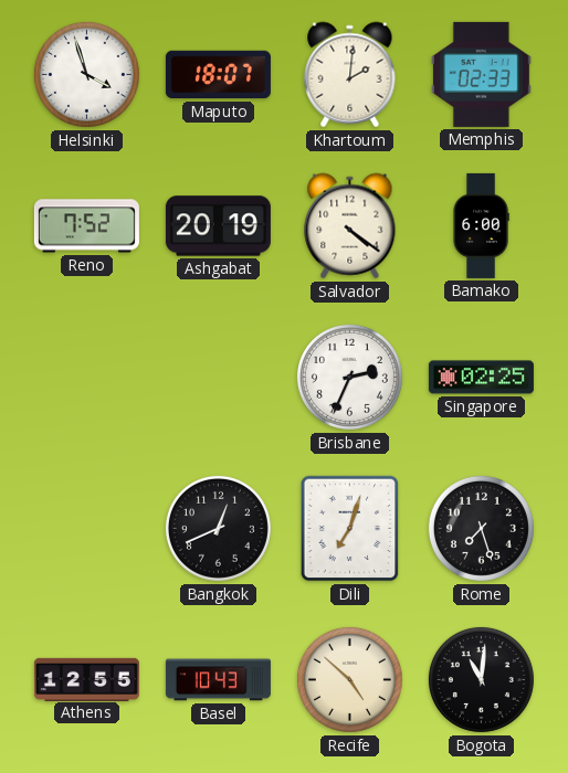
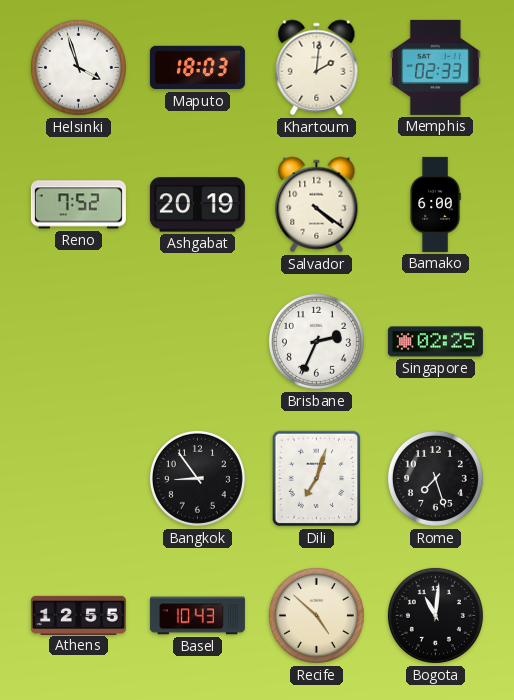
Maputo: 18:07 -> 18:03
Bangkok: 12:41 -> 8:54
